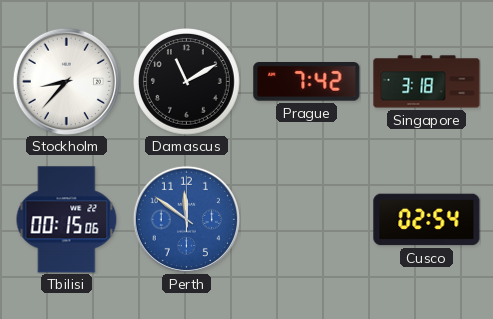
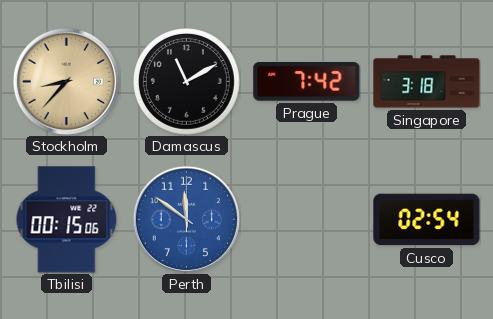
Stockholm dial: white -> champagne
